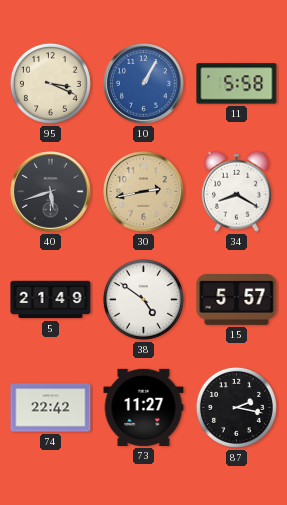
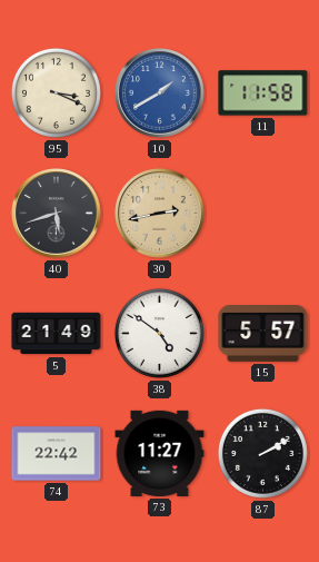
10: 1:05 -> 1:40
11: 5:58 -> 11:58
34: 8:20 -> none
87: 2:17 -> 2:10
